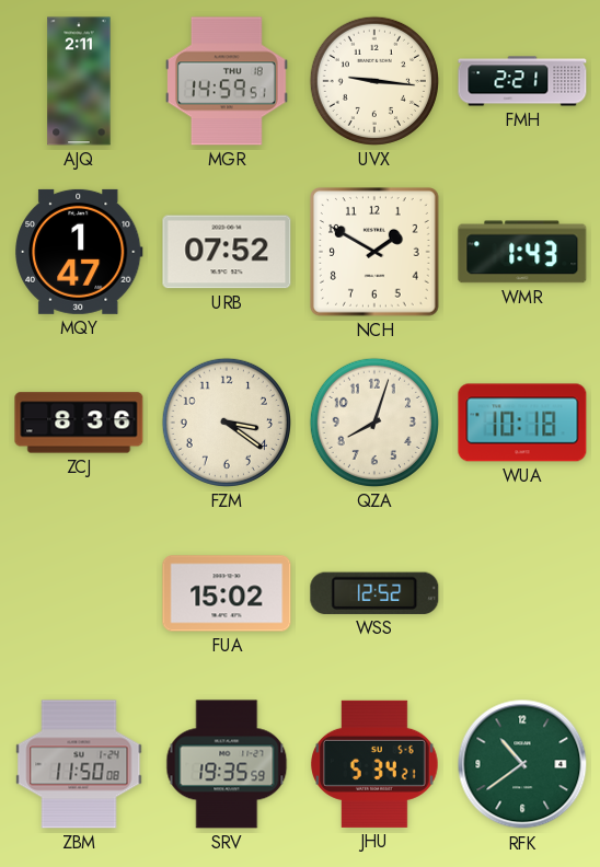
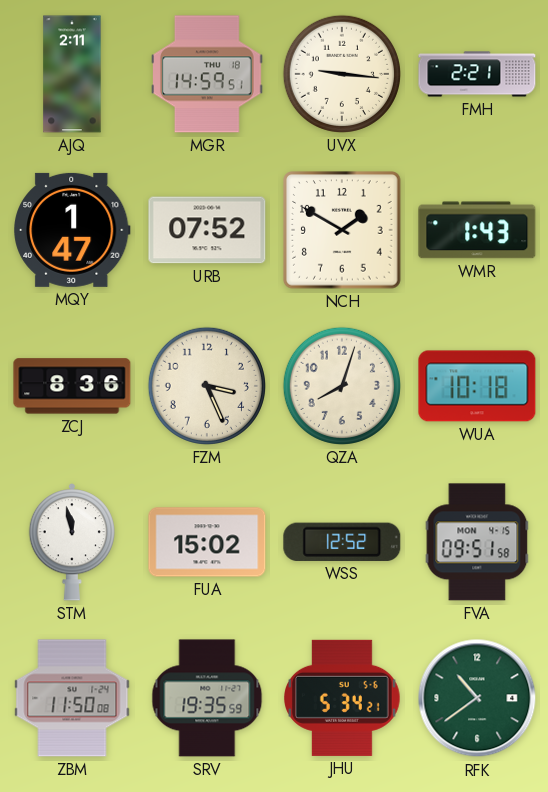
FZM: 3:21 -> 3:26
STM: none -> 11:58
FVA: none -> 09:51
